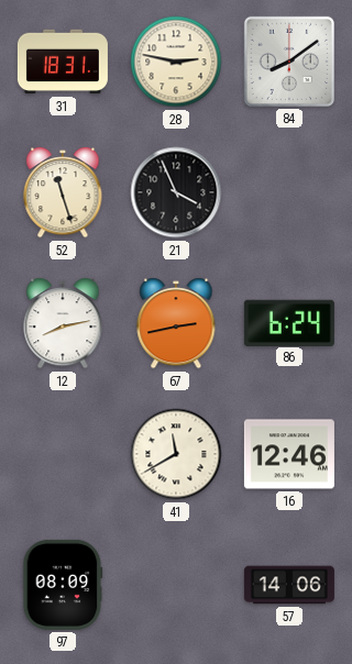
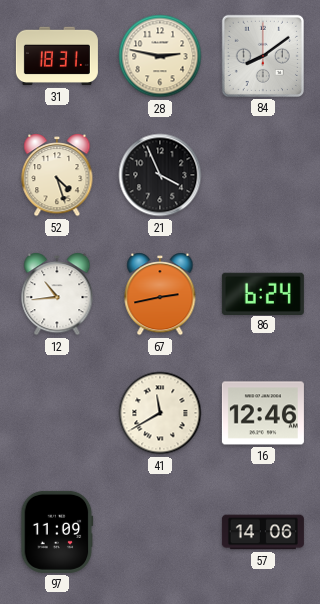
52: 11:27 -> 4:27
12: 8:13 -> 10:44
97: 08:09 -> 11:09
